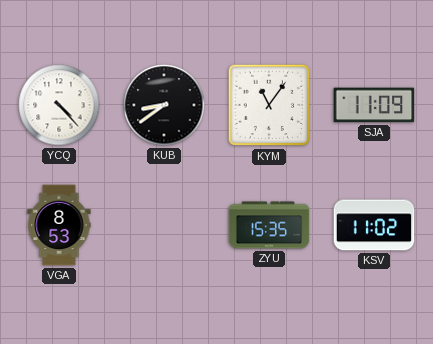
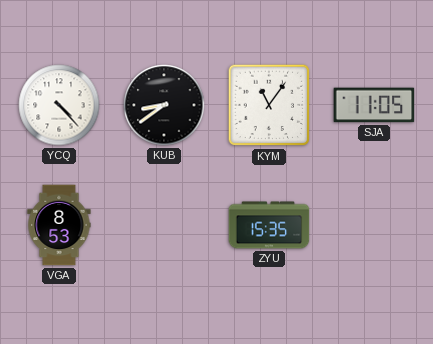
SJA: 11:09 -> 11:05
KSV: 11:02 -> none
